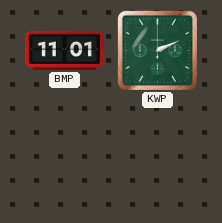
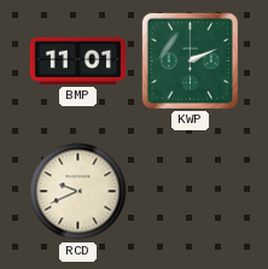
RCD: none -> 9:41
